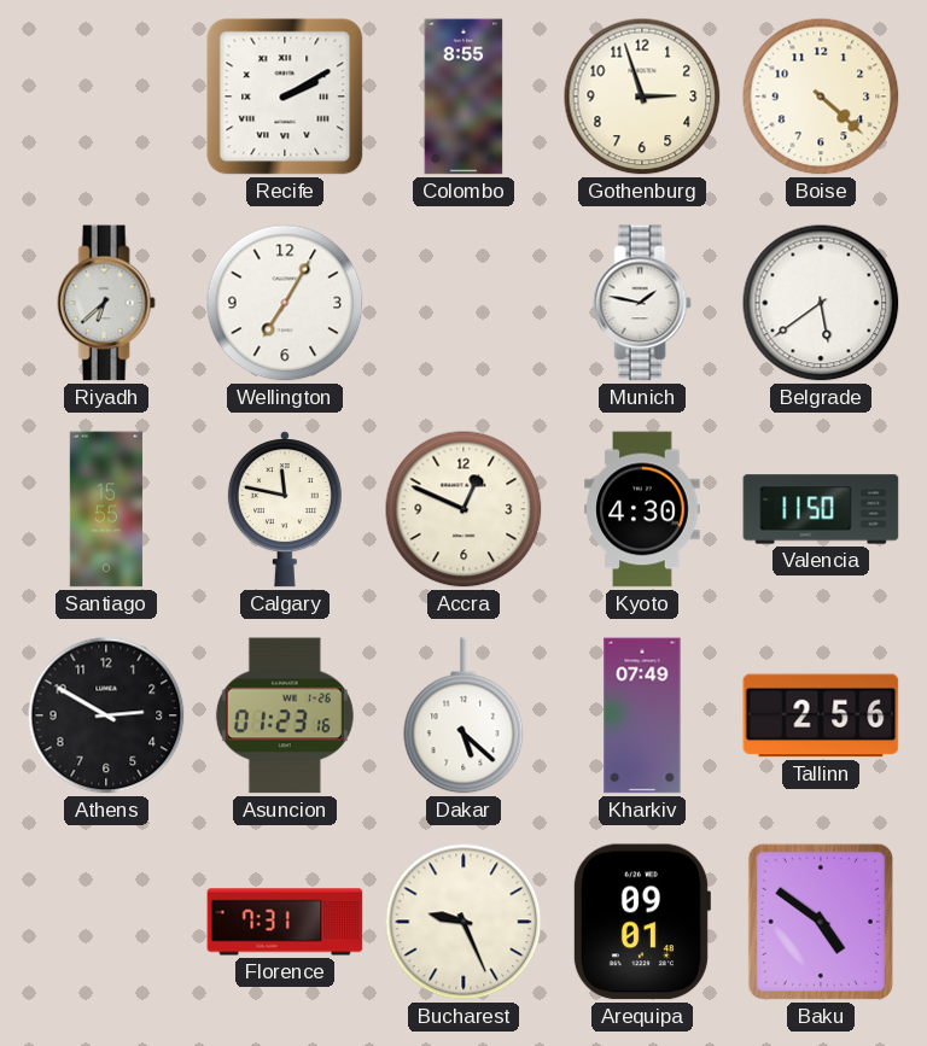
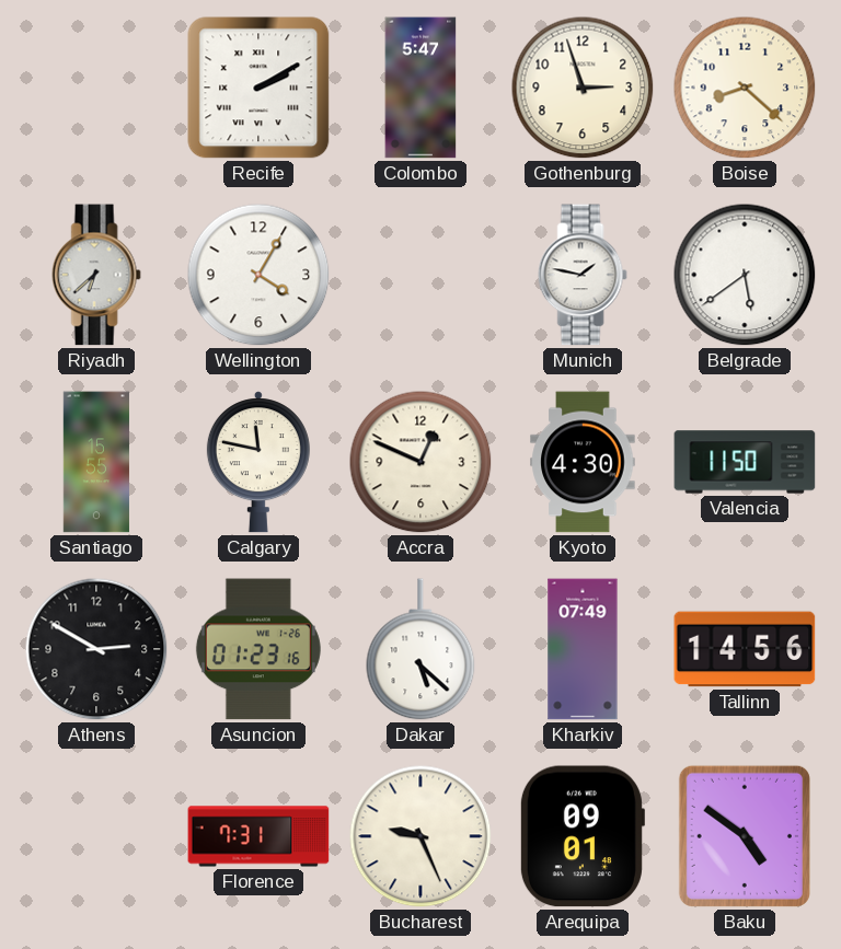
Colombo: 8:55 -> 5:47
Boise: 4:22 -> 8:22
Wellington: 7:05 -> 4:05
Tallinn: 2:56 -> 14:56
